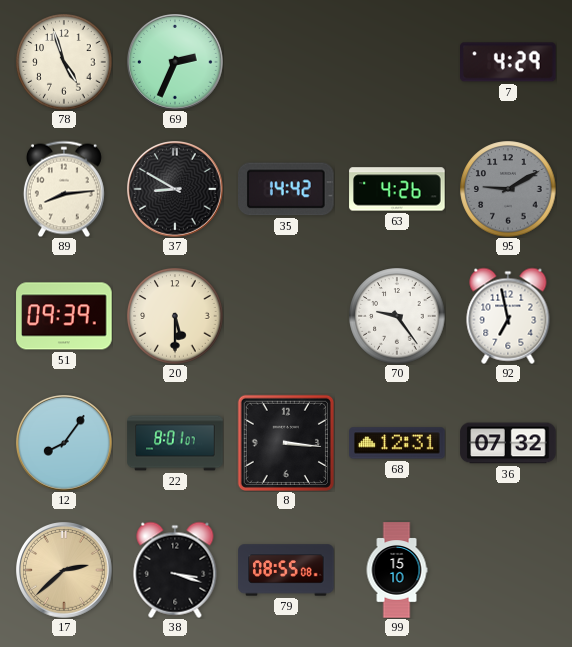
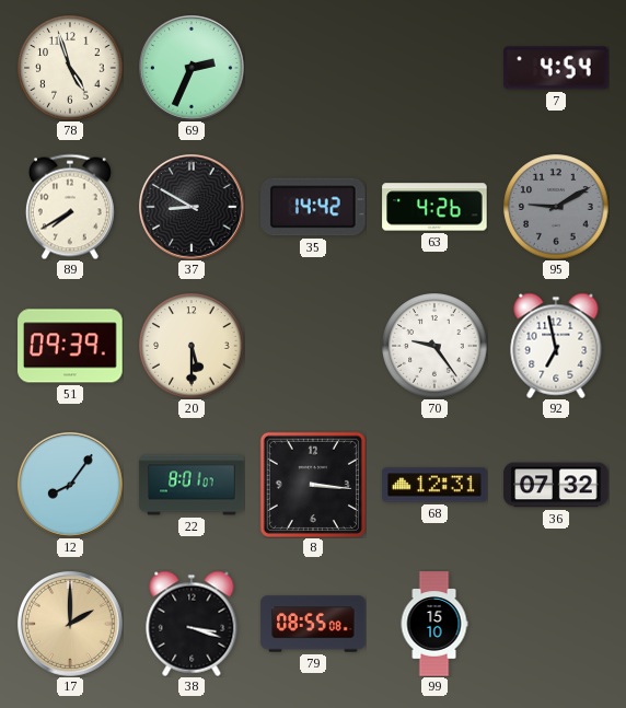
7: 4:29 -> 4:54
89: 8:14 -> 7:40
17: 2:38 -> 2:00
